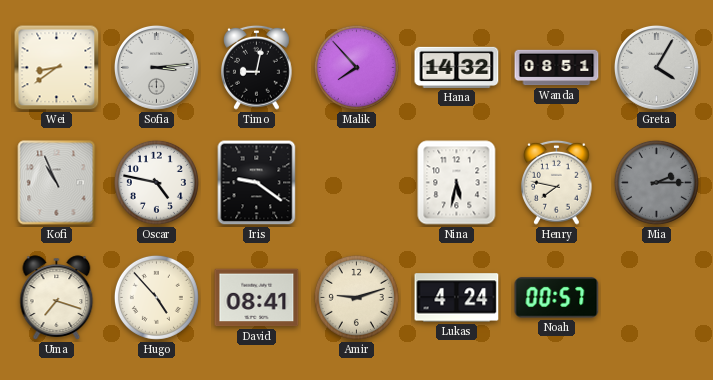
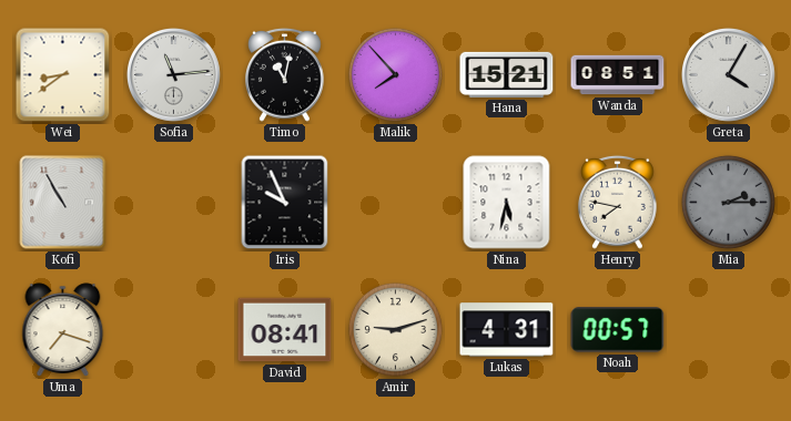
Sofia: 3:14 -> 11:14
Timo: 9:02 -> 11:02
Hana: 14:32 -> 15:21
Kofi: 10:56 -> 10:55
Oscar: 4:47 -> none
Iris: 9:21 -> 9:56
Hugo: 4:53 -> none
Lukas: 4:24 -> 4:31
